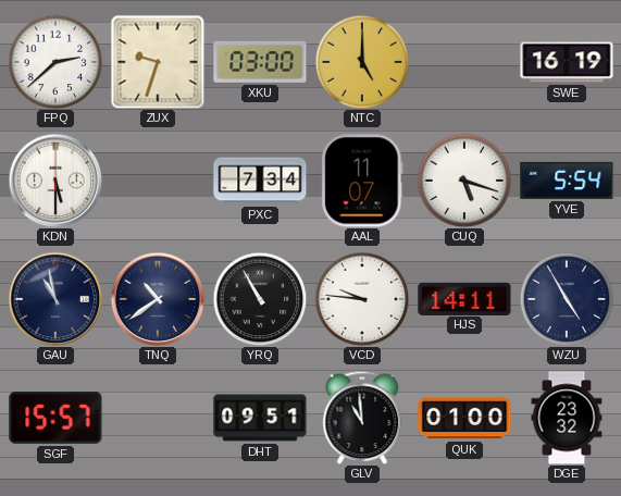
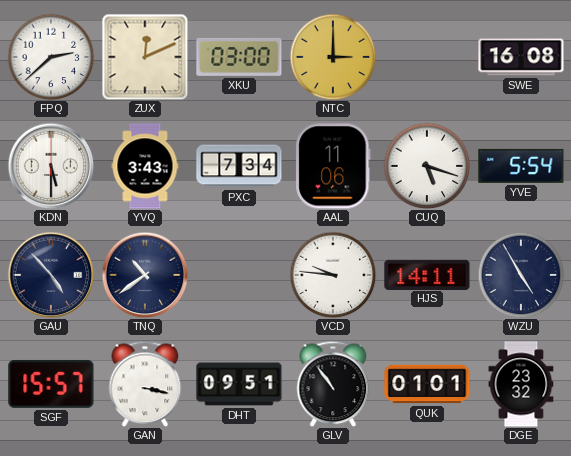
ZUX: 9:33 -> 12:11
NTC: 5:00 -> 3:00
SWE: 16:19 -> 16:08
YVQ: none -> 3:43
AAL: 11:07 -> 11:06
GAU: 10:58 -> 4:53
YRQ: 10:55 -> none
GAN: none -> 3:17
GLV: 10:59 -> 10:54
QUK: 01:00 -> 01:01
